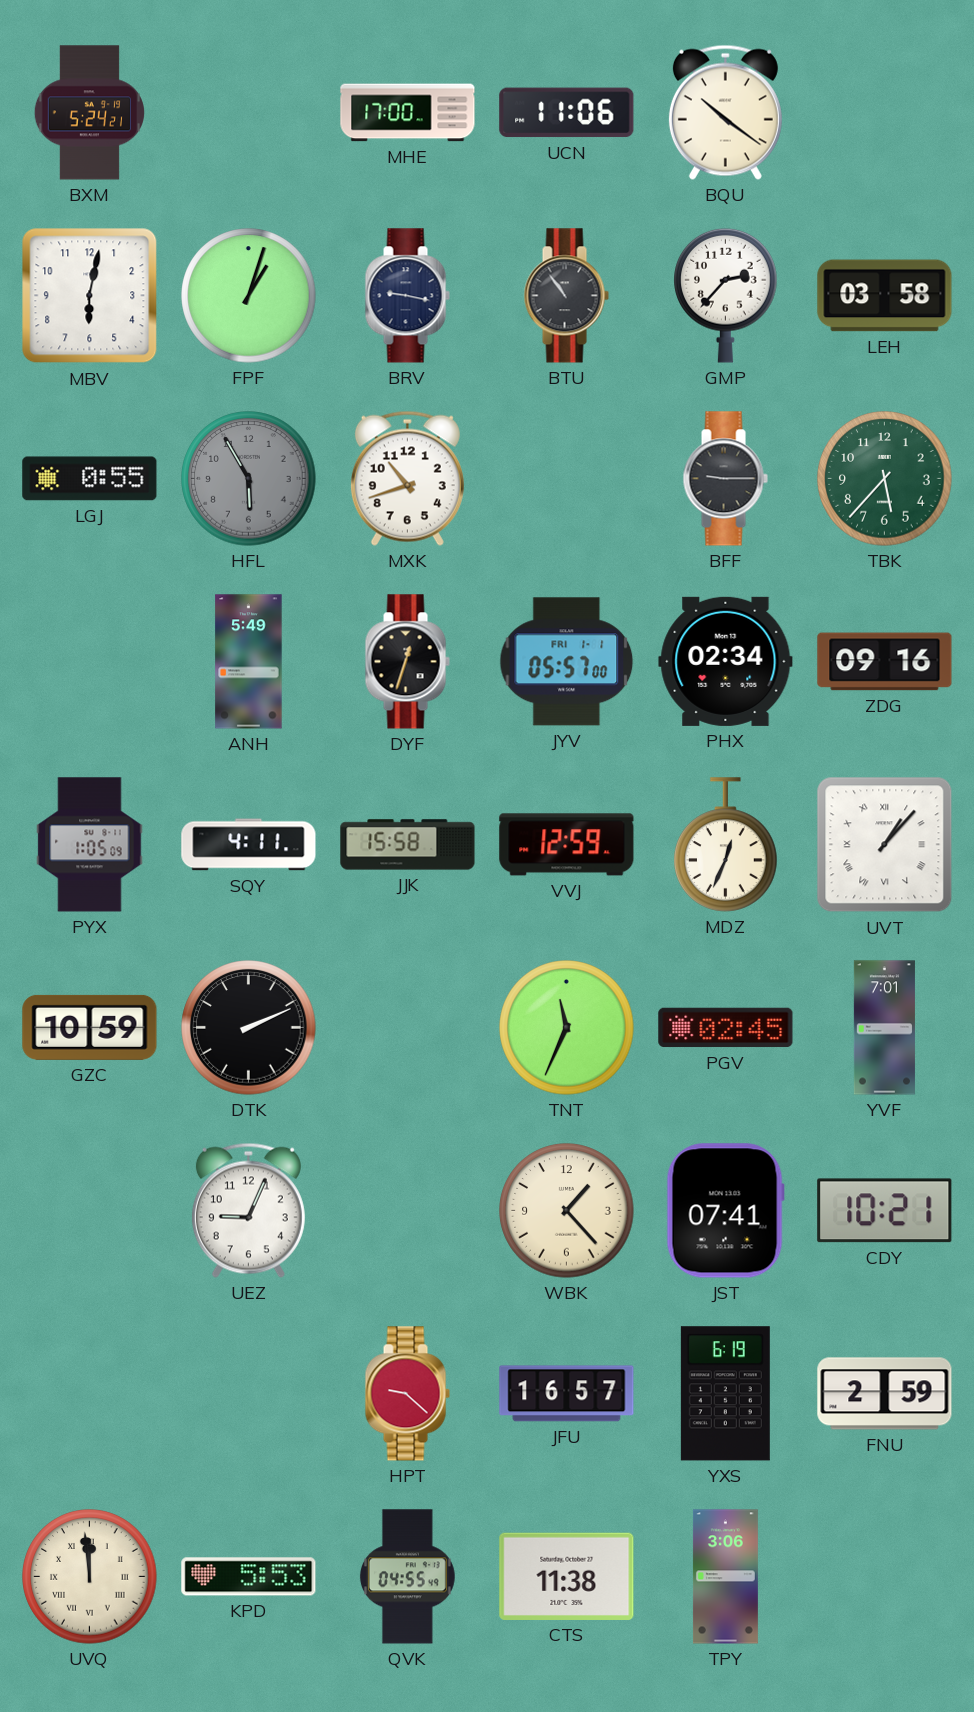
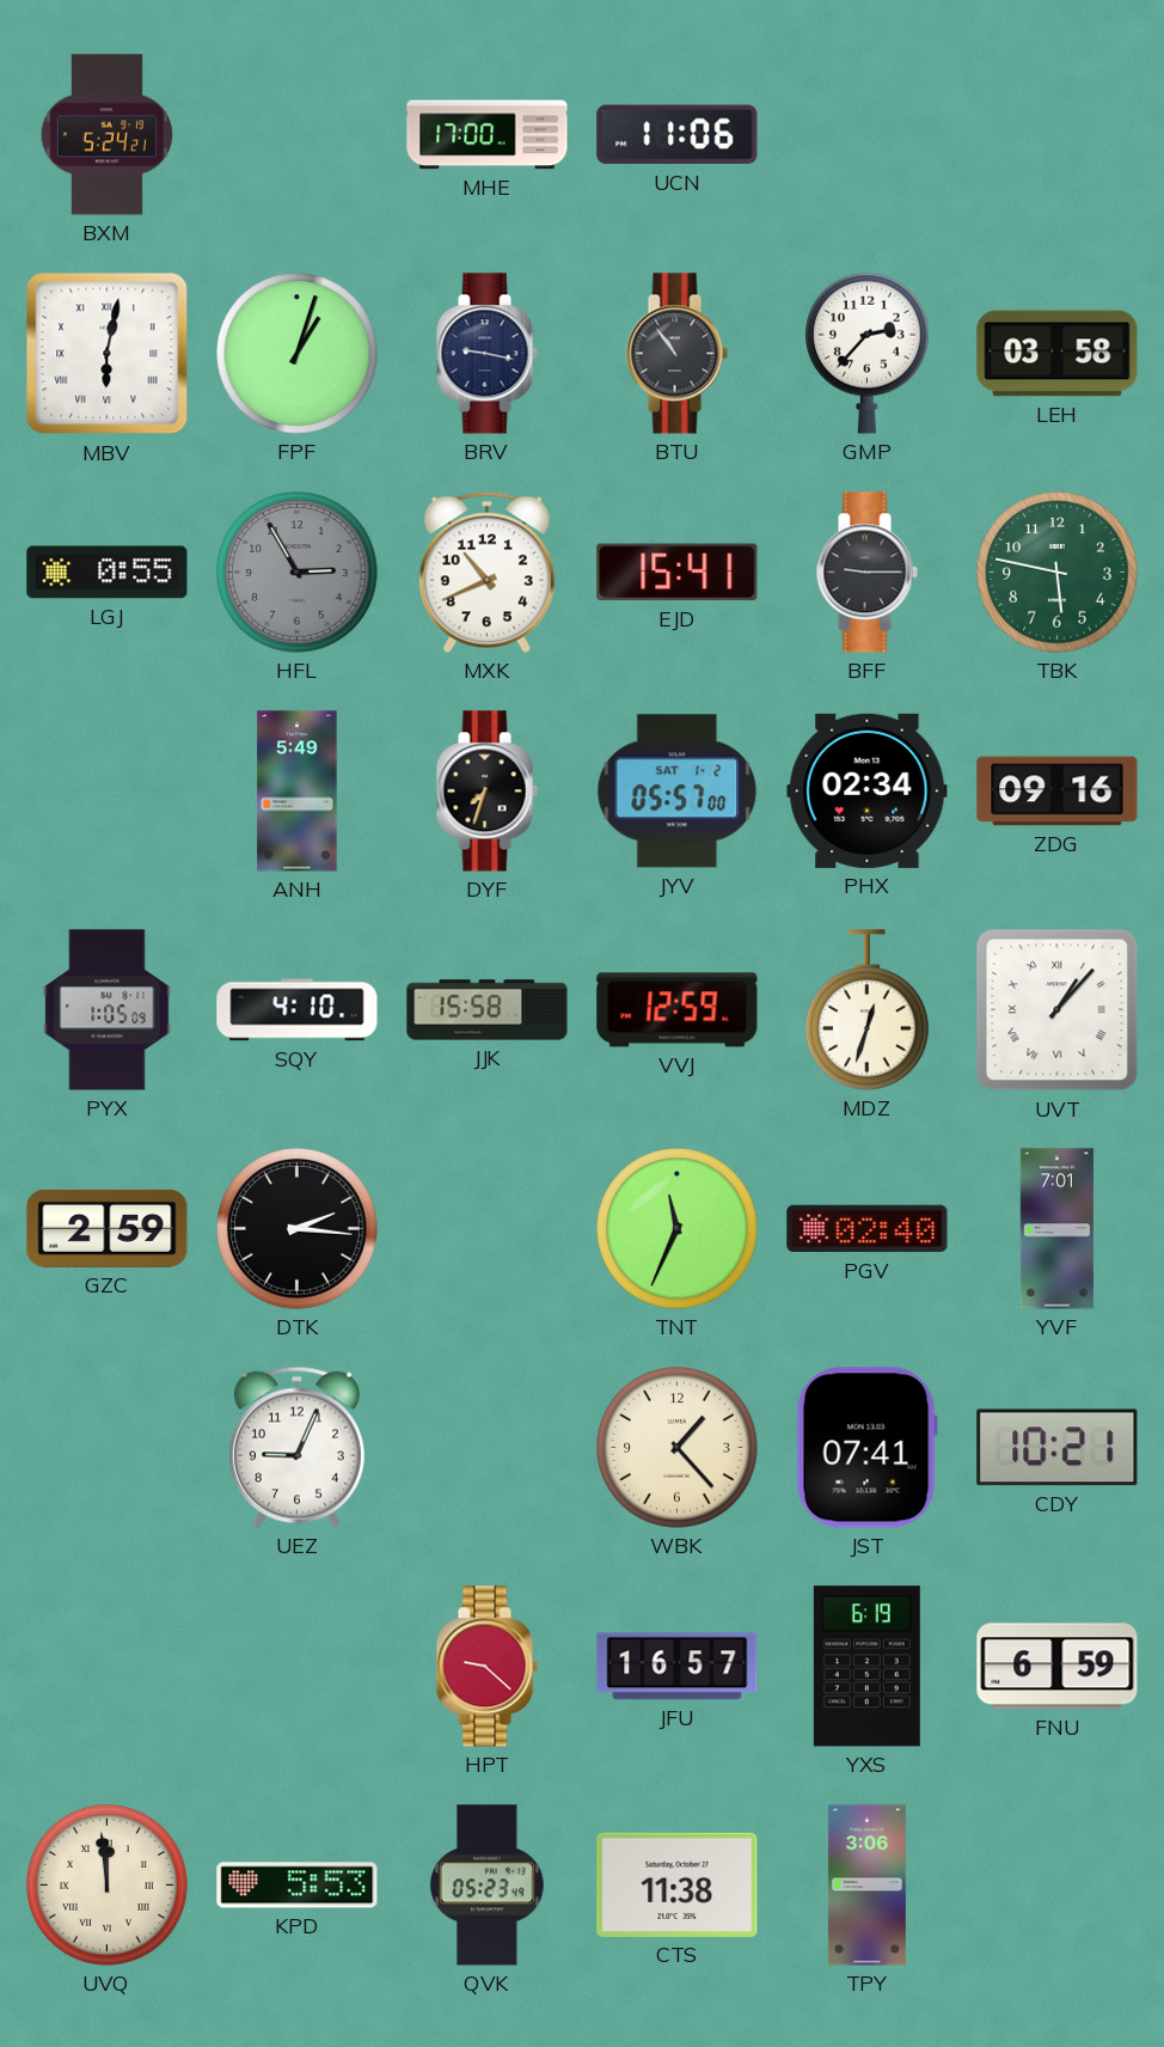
BQU: 10:21 -> none
MBV numerals: Arabic -> Roman
HFL: 5:55 -> 2:55
MXK: 10:42 -> 10:41
EJD: none -> 15:41
TBK: 5:37 -> 5:47
DYF: 12:33 -> 7:33
JYV date: FRI 1-1 -> SAT 1-2
SQY: 4:11 -> 4:10
MDZ: 12:34 -> 12:33
GZC: 10:59 -> 2:59
DTK: 2:11 -> 2:16
PGV: 02:45 -> 02:40
FNU: 2:59 -> 6:59
QVK: 04:55 -> 05:23
